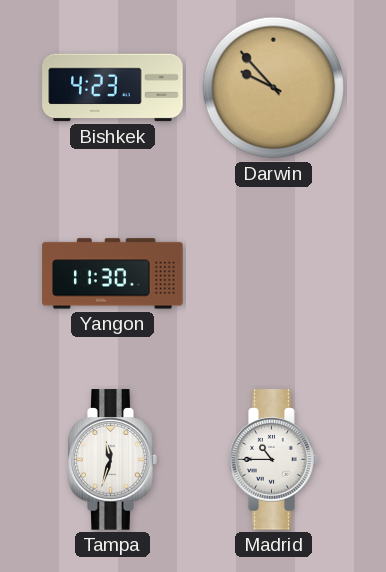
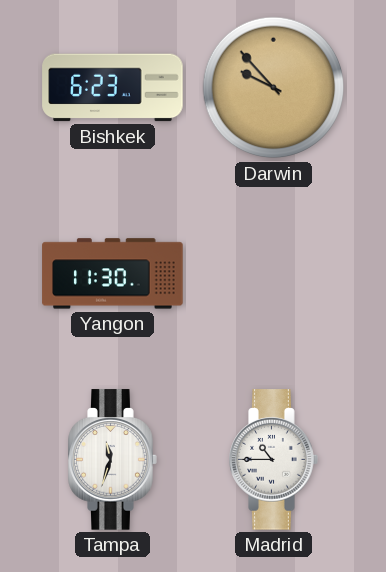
Bishkek: 4:23 -> 6:23
